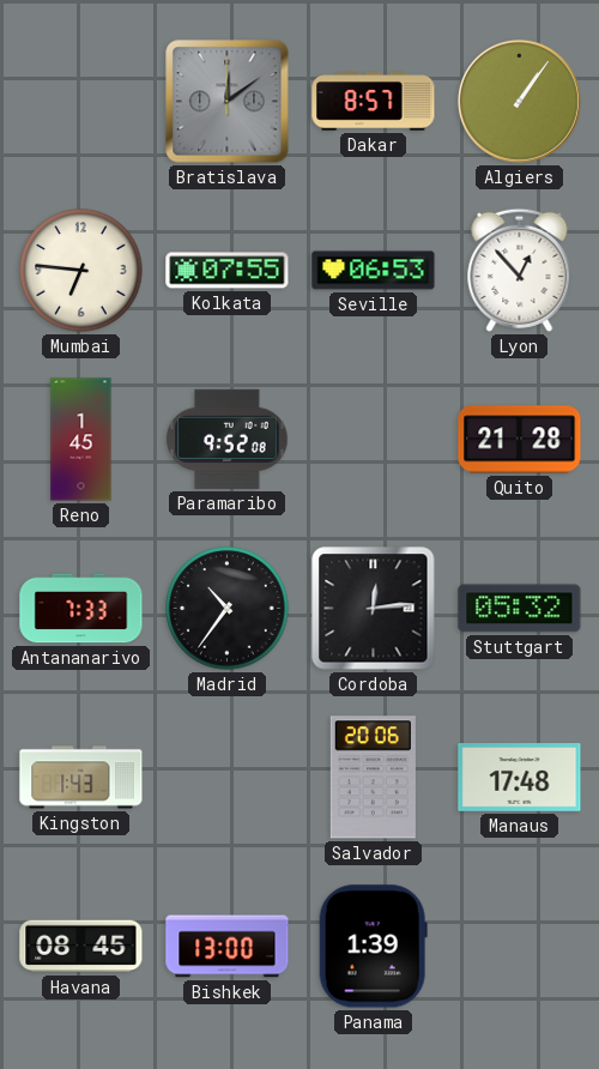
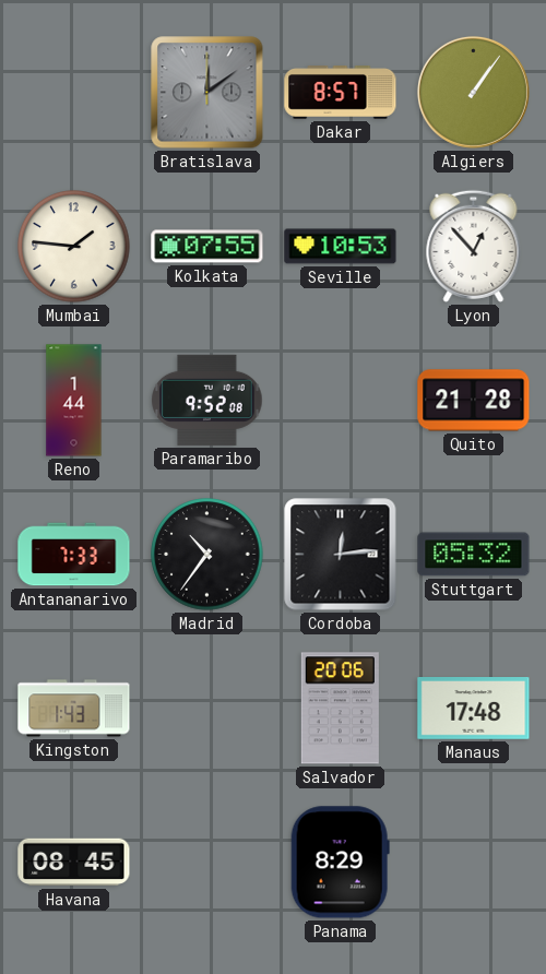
Mumbai: 6:46 -> 1:46
Seville: 06:53 -> 10:53
Reno: 1:45 -> 1:44
Bishkek: 13:00 -> none
Panama: 1:39 -> 8:29
